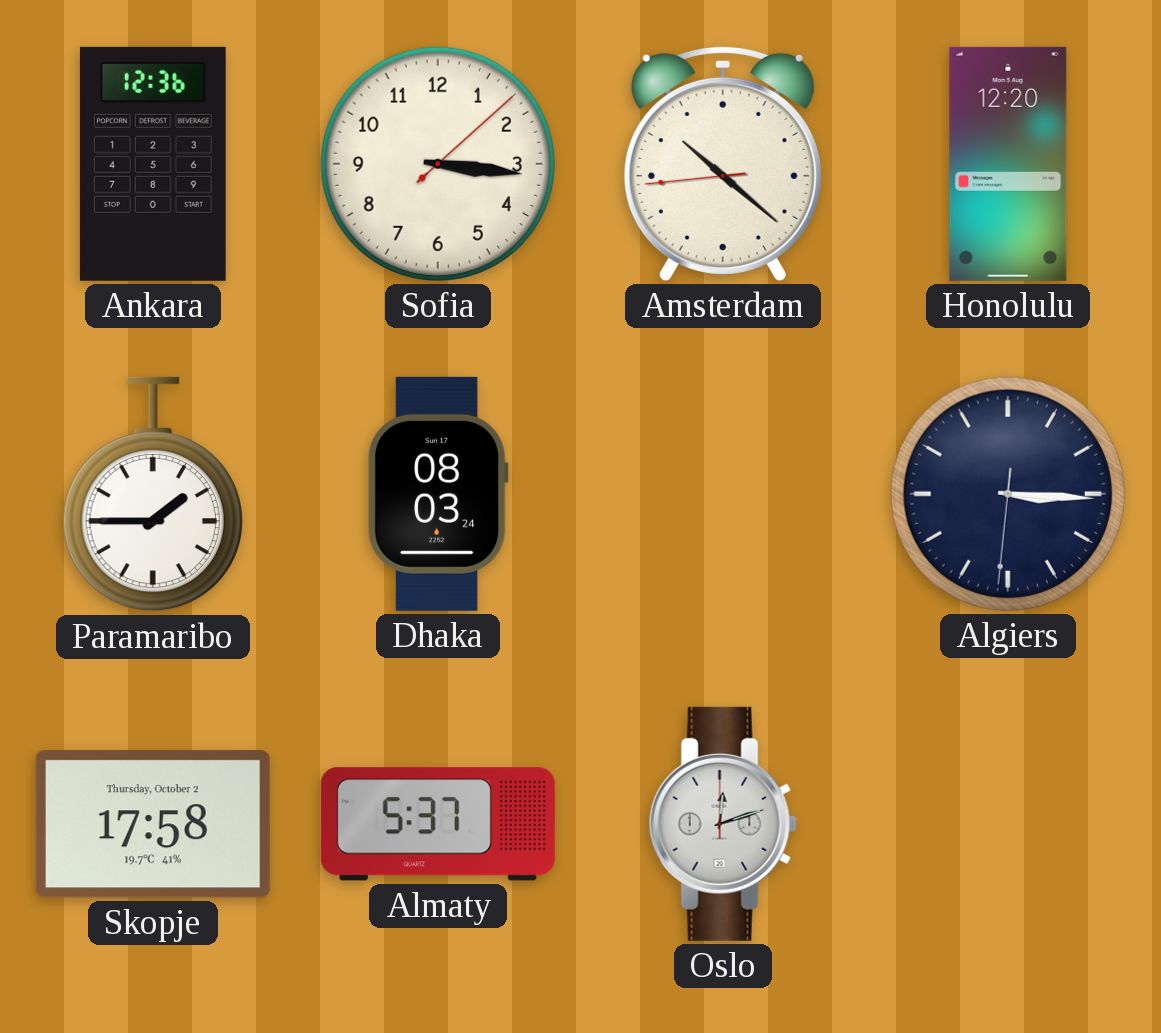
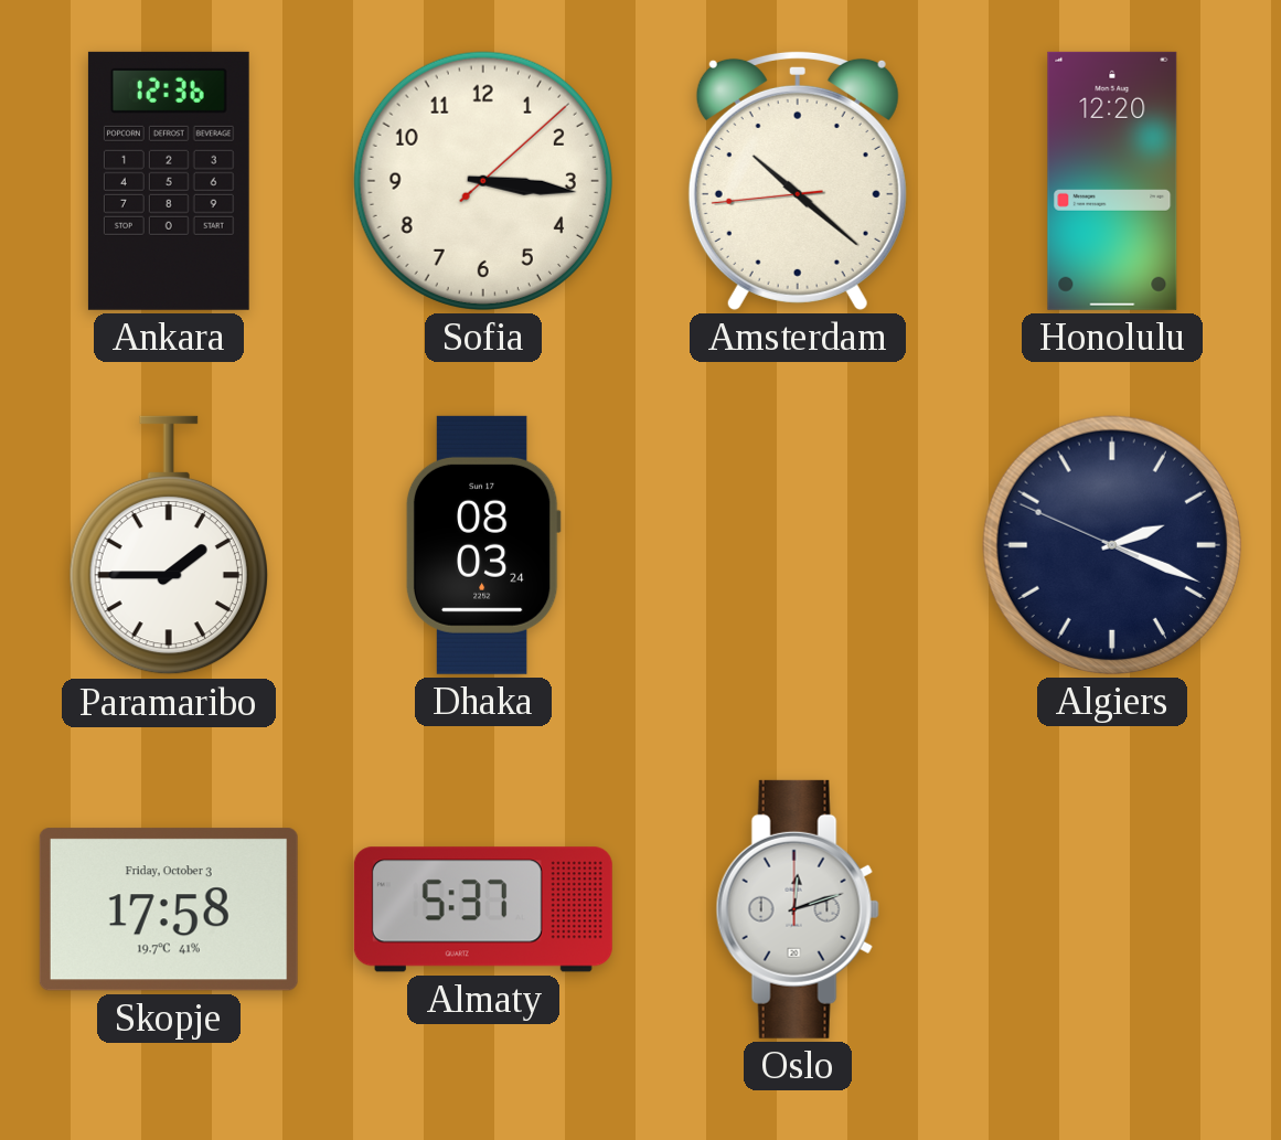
Algiers: 3:15 -> 2:18
Skopje date: Thursday, October 2 -> Friday, October 3
